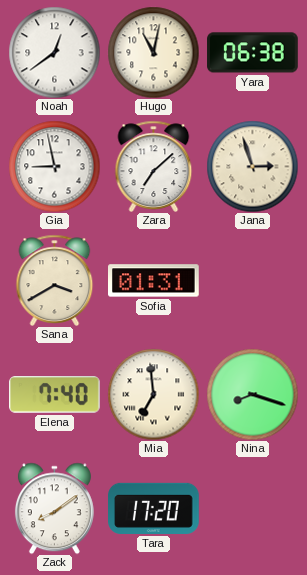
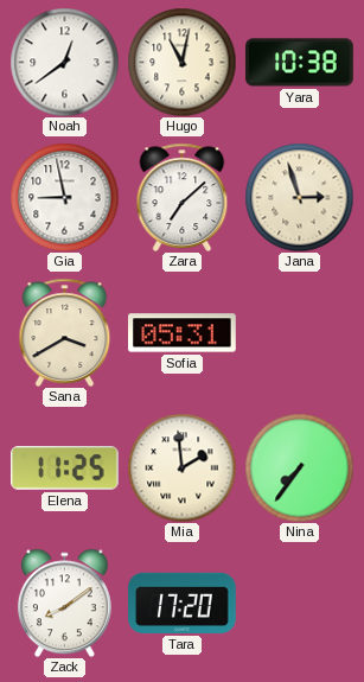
Yara: 06:38 -> 10:38
Sofia: 01:31 -> 05:31
Elena: 7:40 -> 11:25
Mia: 6:59 -> 1:59
Nina: 8:18 -> 7:36
